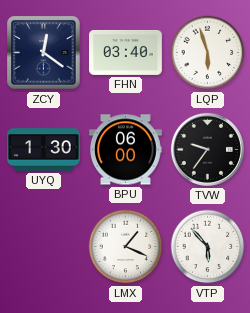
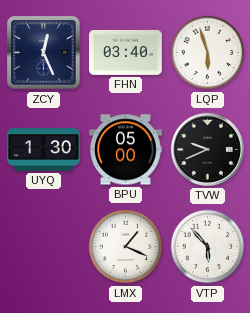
ZCY: 12:21 -> 12:26
BPU: 06:00 -> 05:00
TVW: 9:36 -> 9:41
